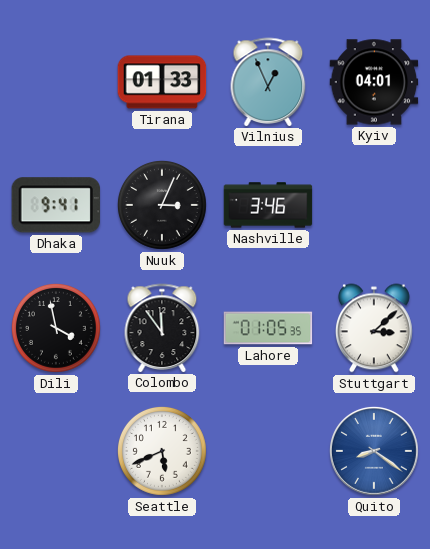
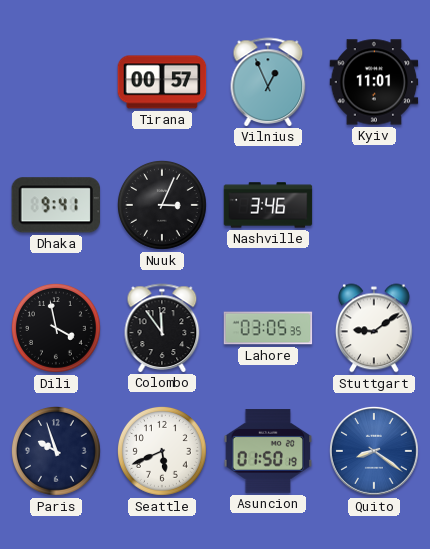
Tirana: 01:33 -> 00:57
Kyiv: 04:01 -> 11:01
Lahore: 01:05 -> 03:05
Stuttgart: 3:08 -> 9:09
Paris: none -> 9:57
Asuncion: none -> 01:50
